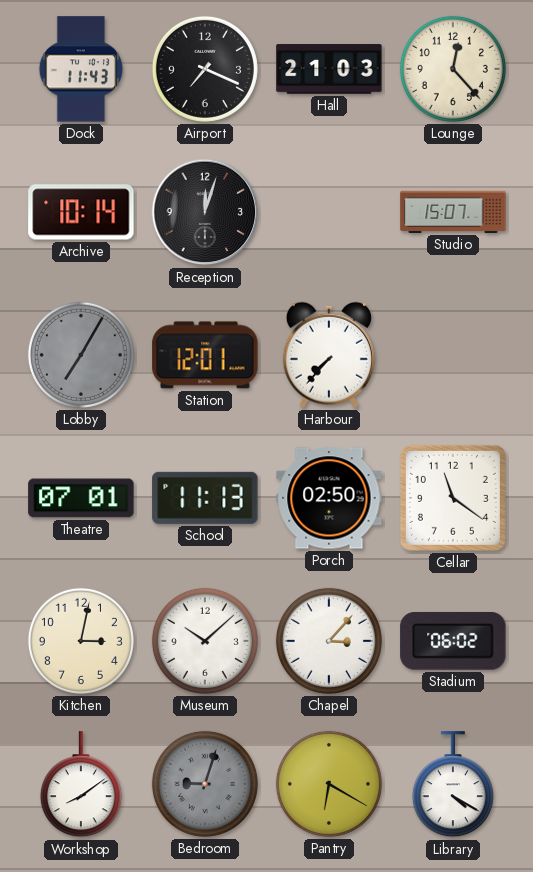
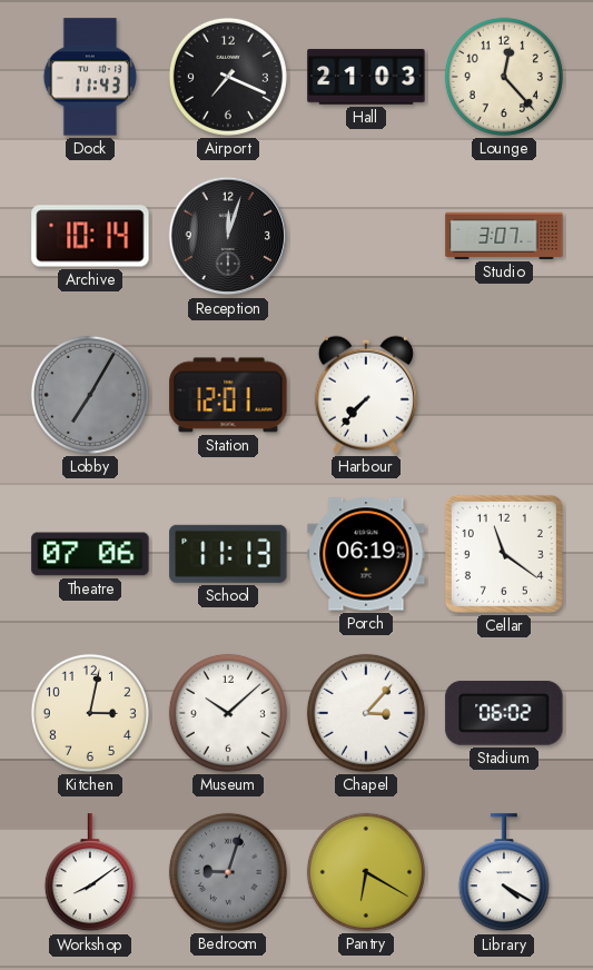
Studio: 15:07 -> 3:07
Theatre: 07:01 -> 07:06
Porch: 02:50 -> 06:19
